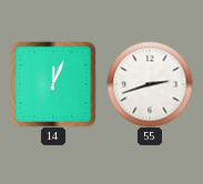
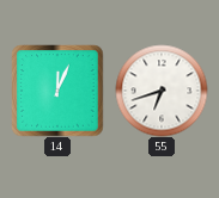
55: 2:42 -> 6:42
